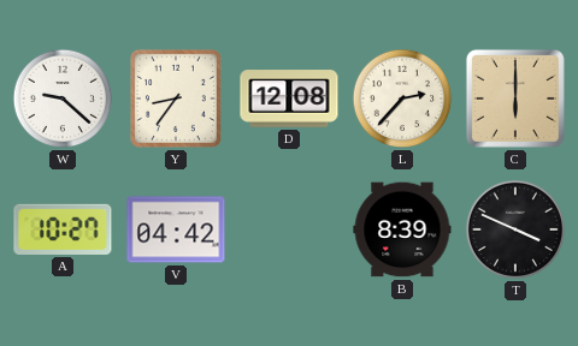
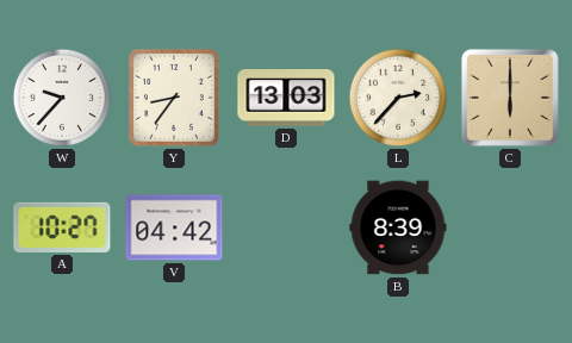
W: 9:22 -> 9:37
D: 12:08 -> 13:03
T: 3:49 -> none
